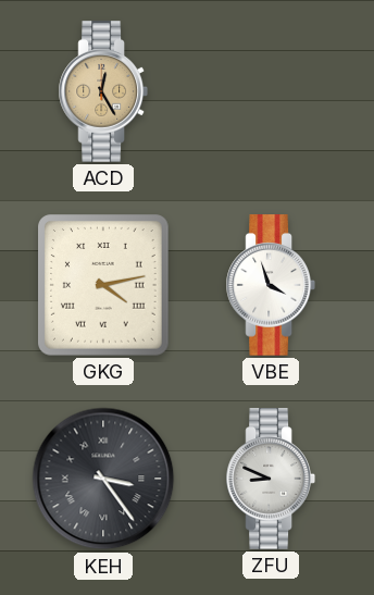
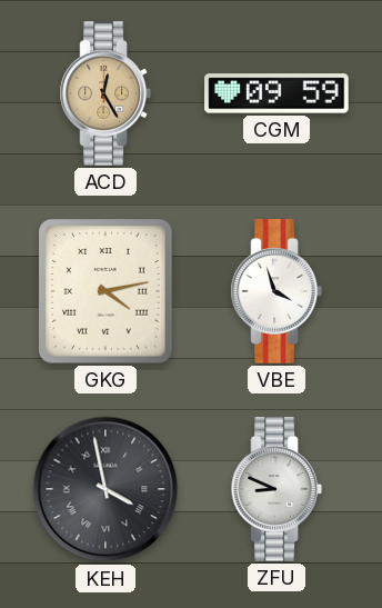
CGM: none -> 09:59
KEH: 3:24 -> 3:58
